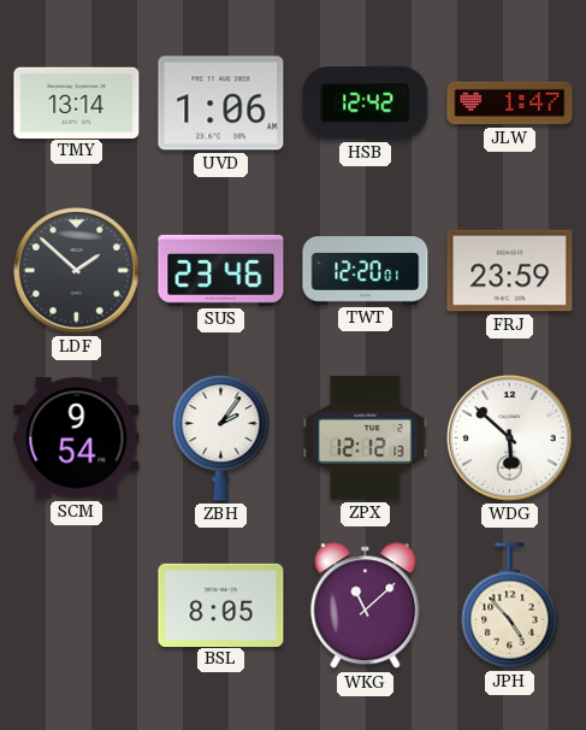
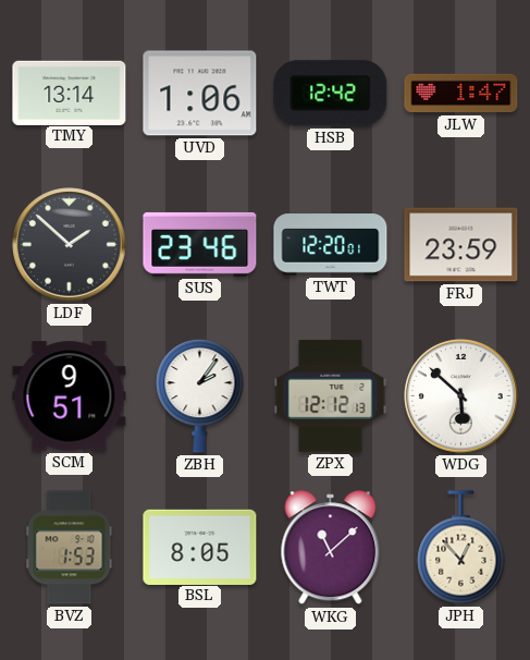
SCM: 9:54 -> 9:51
BVZ: none -> 1:53
JPH: 4:53 -> 12:53
